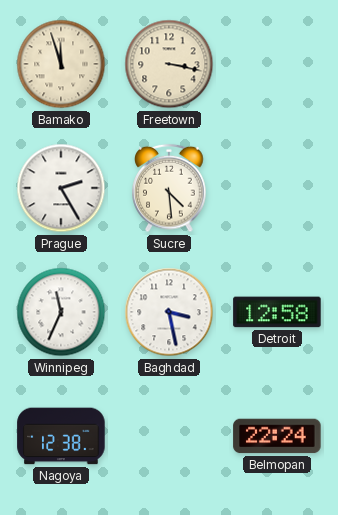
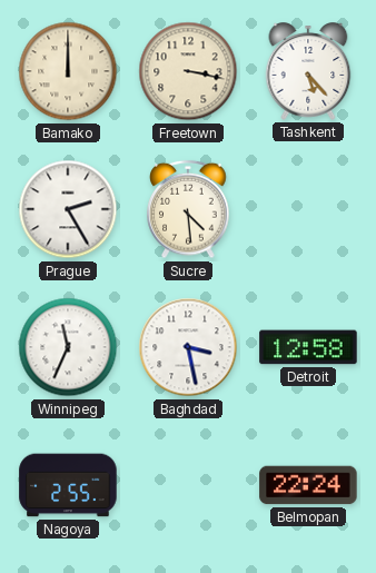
Bamako: 11:57 -> 12:00
Tashkent: none -> 5:23
Nagoya: 12:38 -> 2:55
